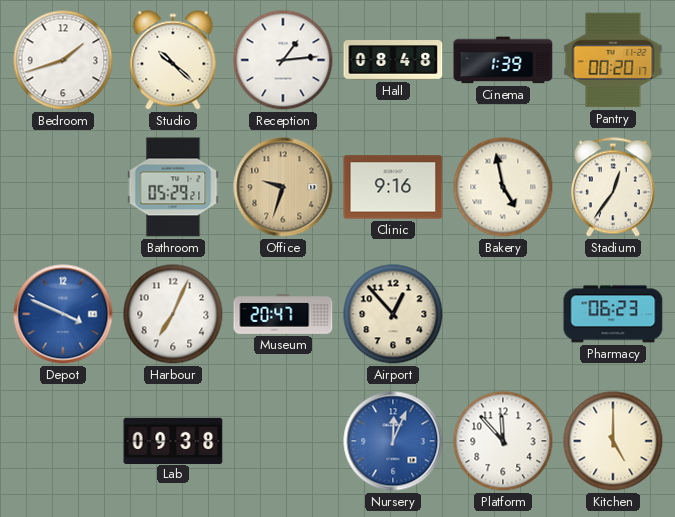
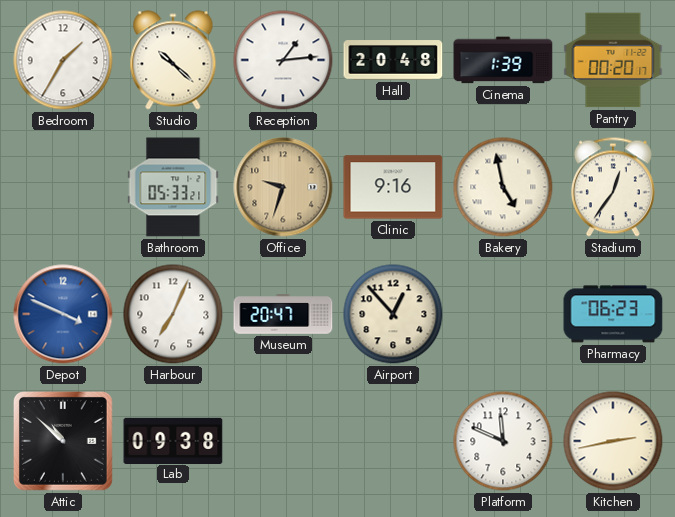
Bedroom: 1:42 -> 1:35
Hall: 08:48 -> 20:48
Bathroom: 05:29 -> 05:33
Attic: none -> 10:52
Nursery: 12:04 -> none
Platform: 11:53 -> 11:49
Kitchen: 5:00 -> 2:43
